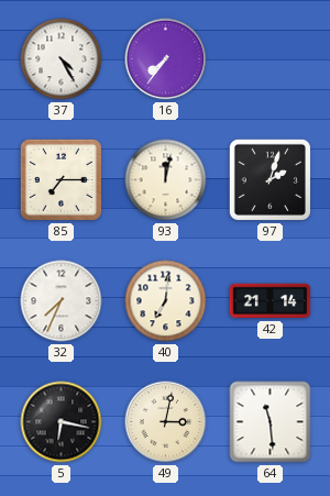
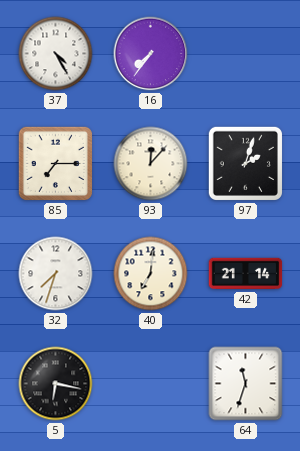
93: 12:02 -> 12:07
32: 7:34 -> 7:33
49: 3:02 -> none
64: 11:29 -> 11:33
